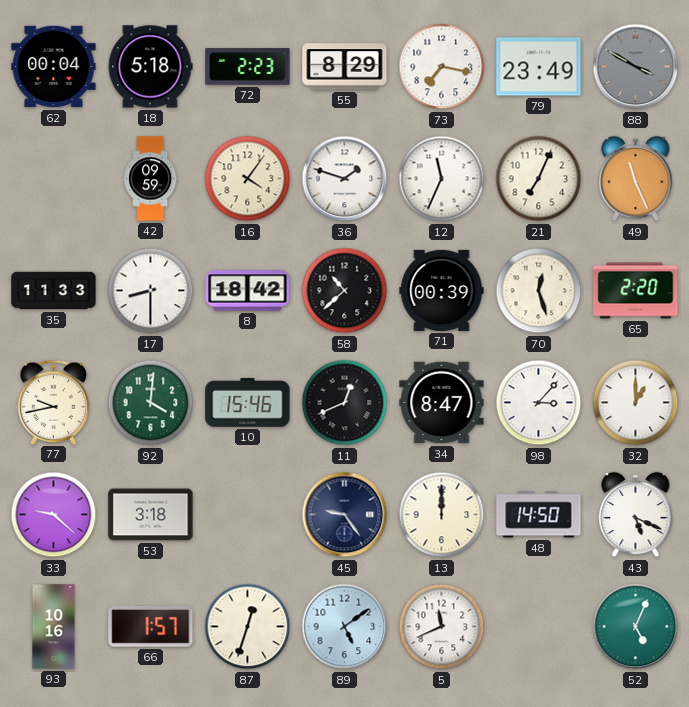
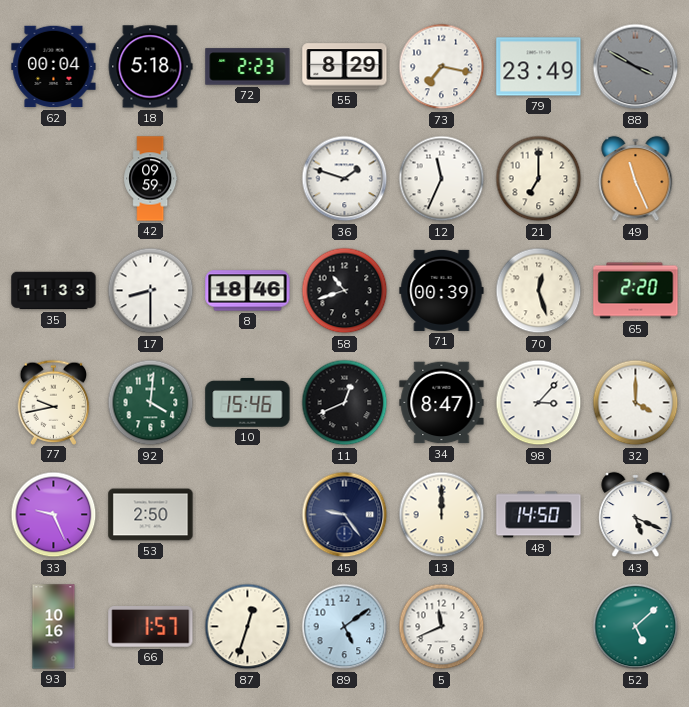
16: 4:06 -> none
21: 7:04 -> 7:00
8: 18:42 -> 18:46
58: 10:38 -> 10:42
32: 1:00 -> 4:00
33: 9:22 -> 9:26
53: 3:18 -> 2:50
52: 5:04 -> 5:08
